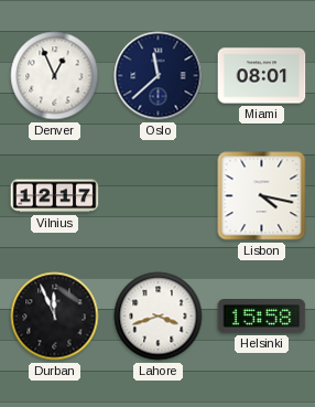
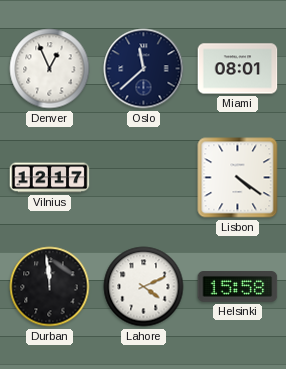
Lisbon: 4:17 -> 4:21
Durban: 11:56 -> 11:59
Lahore: 3:42 -> 4:11
